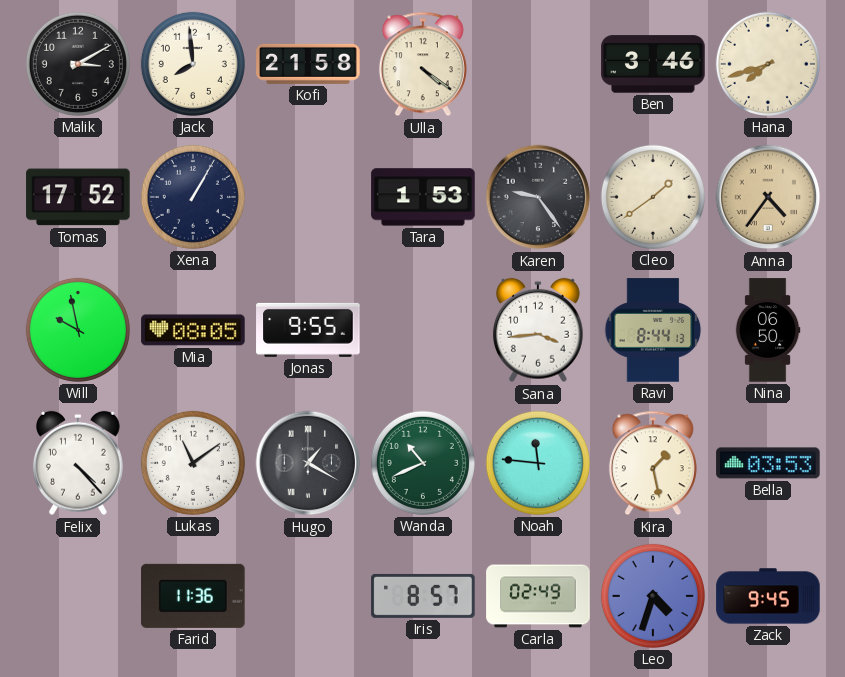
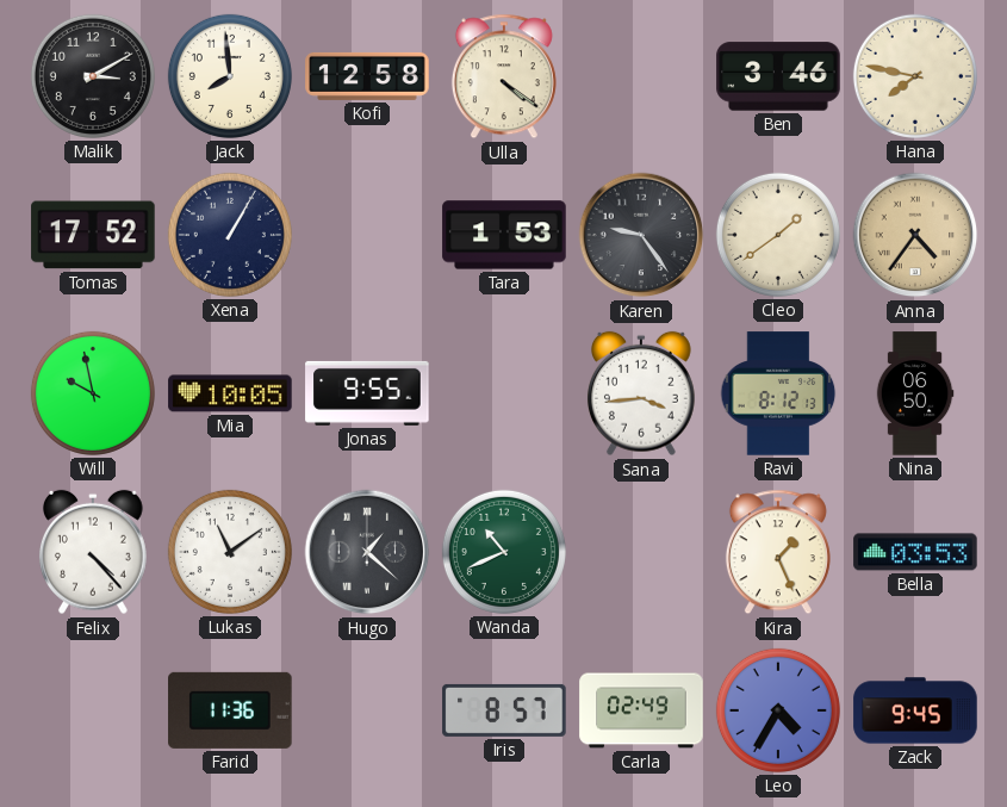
Kofi: 21:58 -> 12:58
Hana: 7:42 -> 7:47
Mia: 08:05 -> 10:05
Ravi: 8:44 -> 8:12
Hugo: 1:20 -> 1:22
Noah: 11:46 -> none
Kira: 1:28 -> 1:26
Leo: 4:33 -> 4:35
